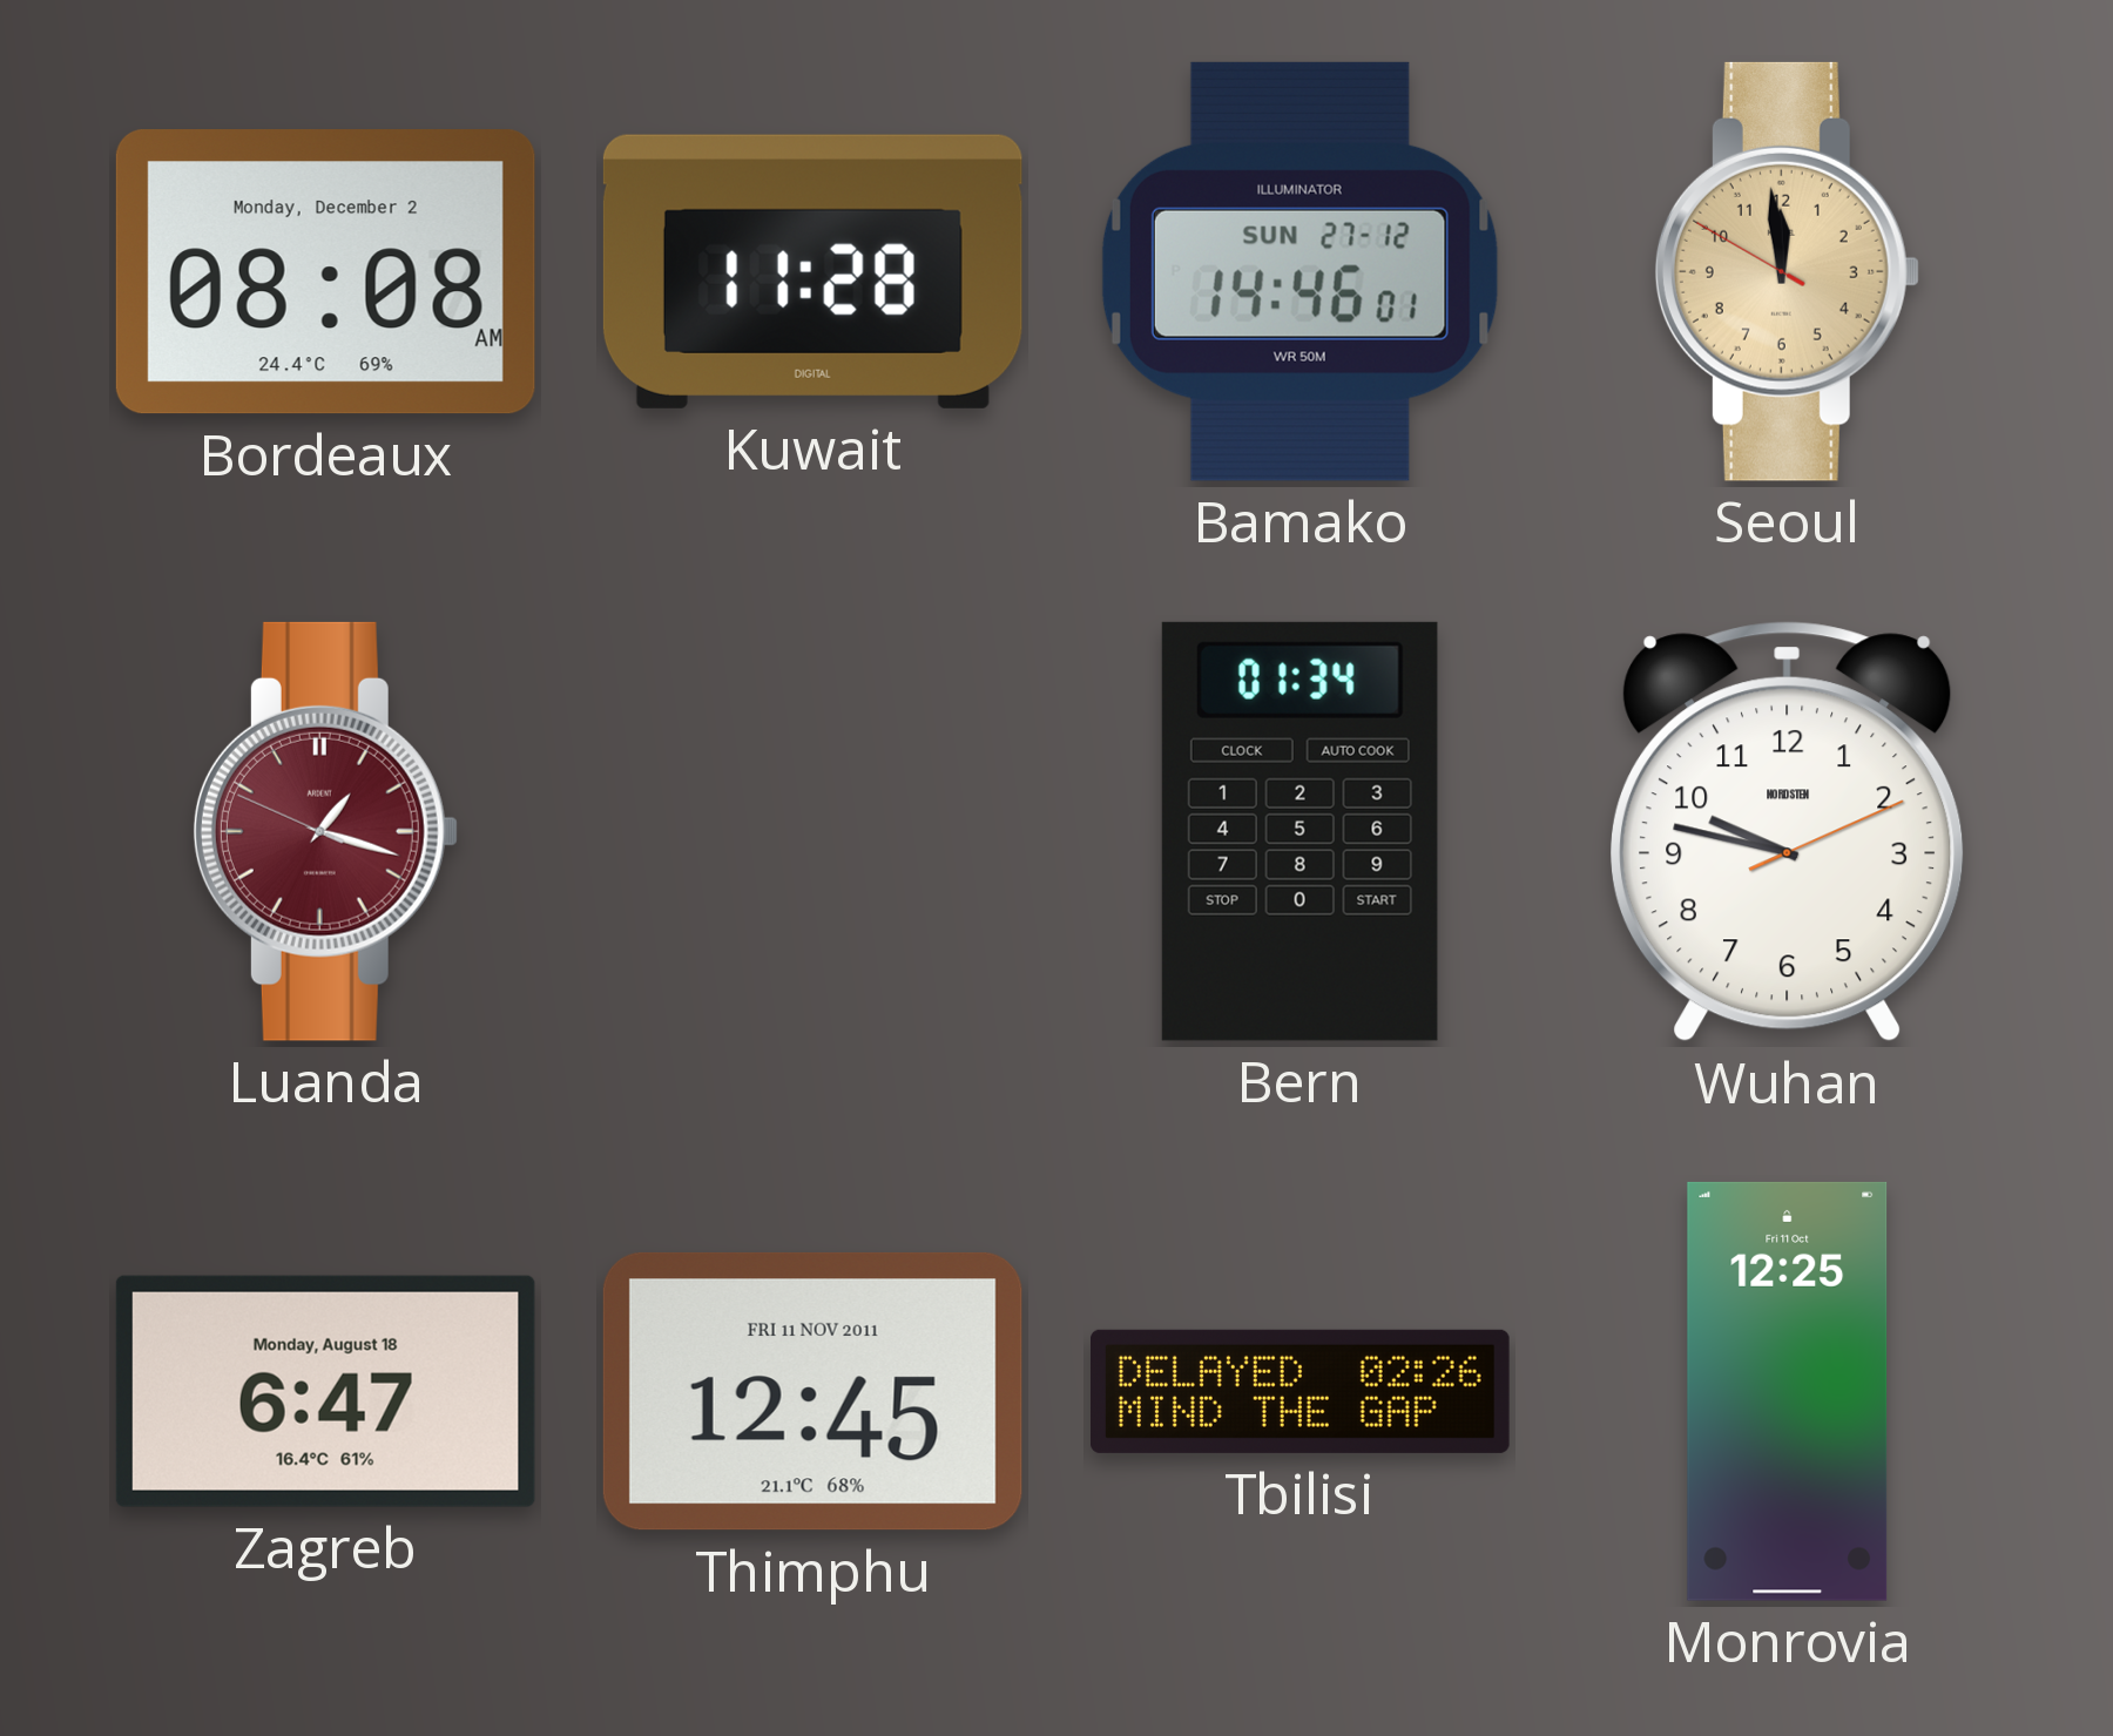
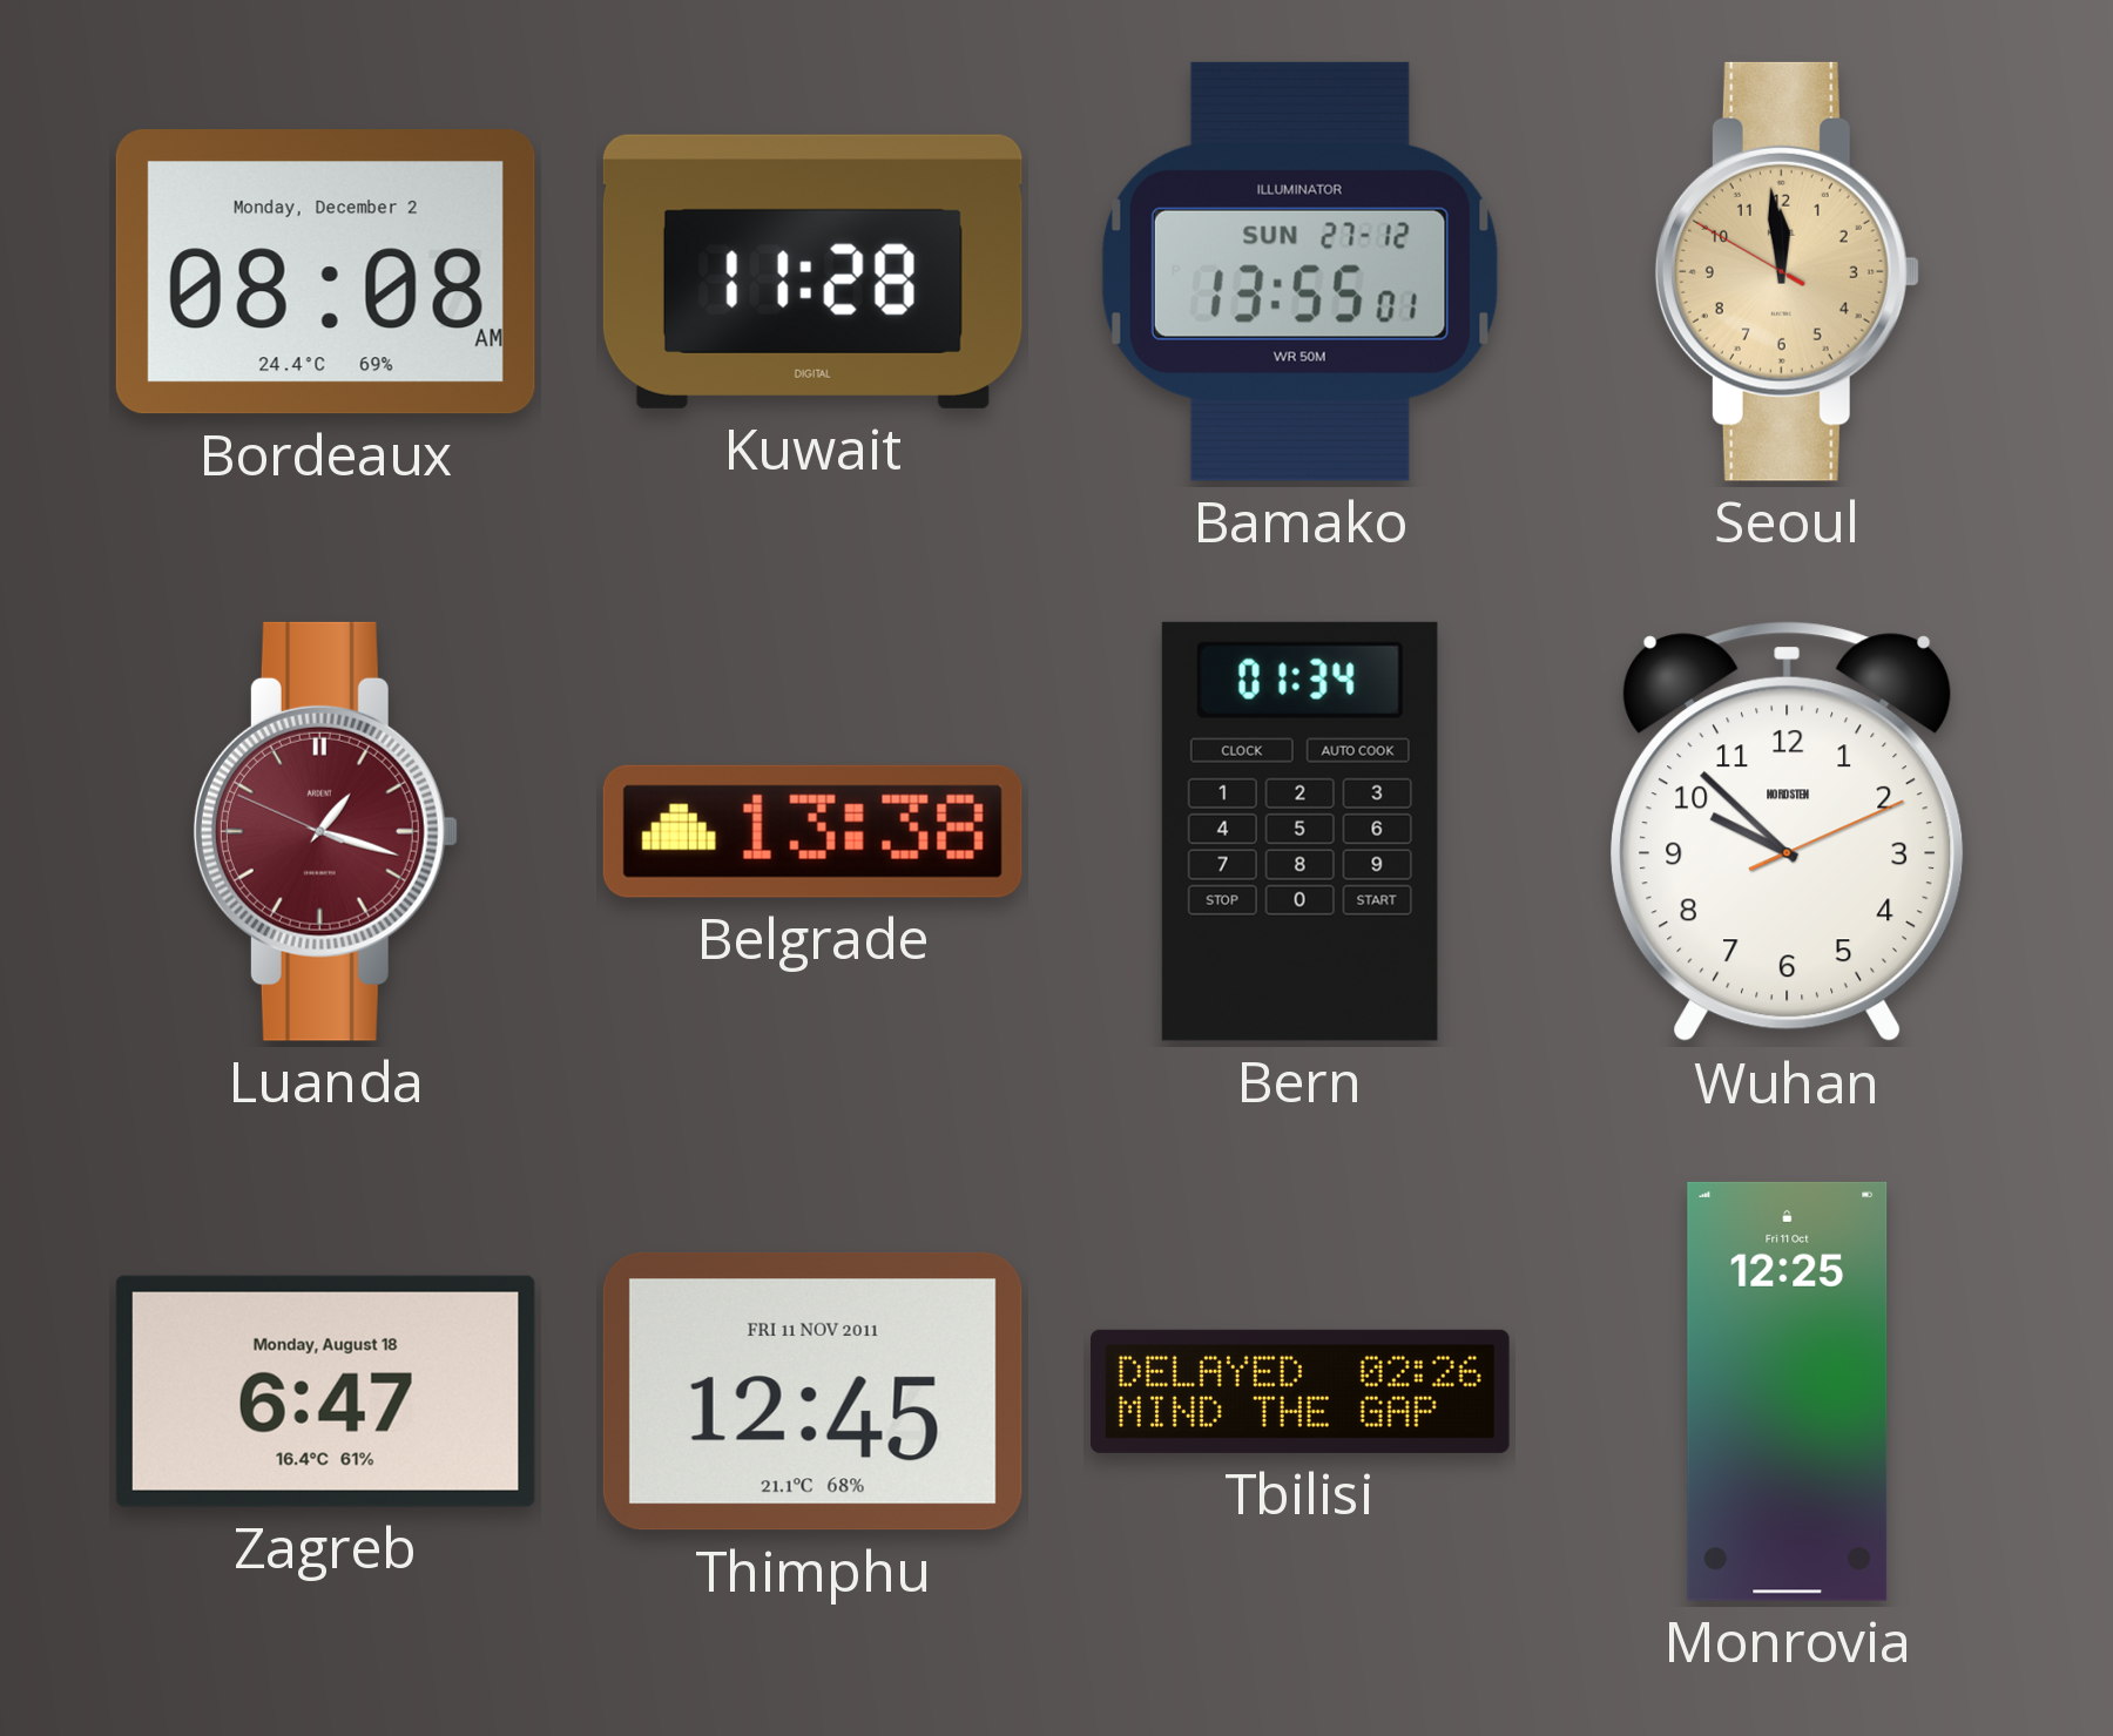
Bamako: 14:46 -> 13:55
Belgrade: none -> 13:38
Wuhan: 9:47 -> 9:52
